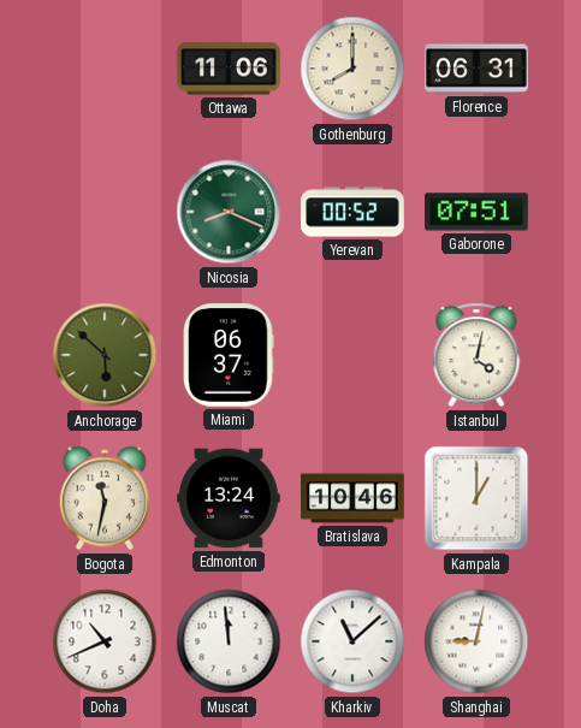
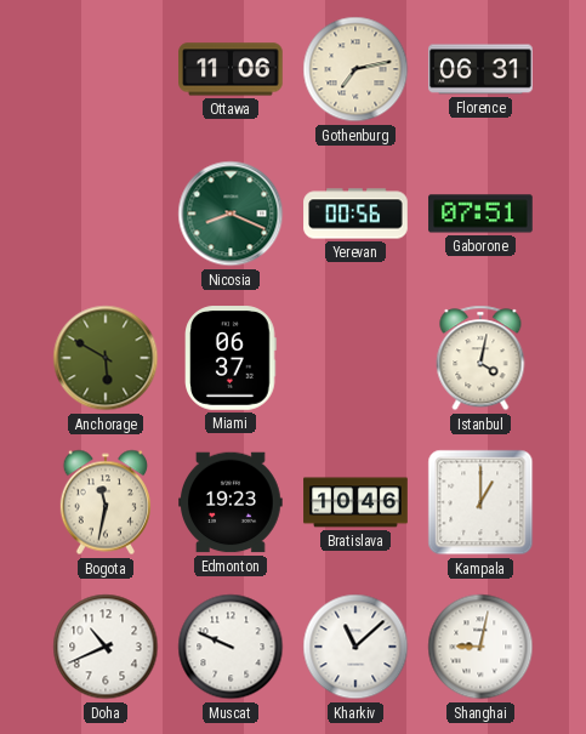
Gothenburg: 8:00 -> 7:13
Yerevan: 00:52 -> 00:56
Anchorage: 5:52 -> 5:50
Edmonton: 13:24 -> 19:23
Muscat: 11:59 -> 9:49
